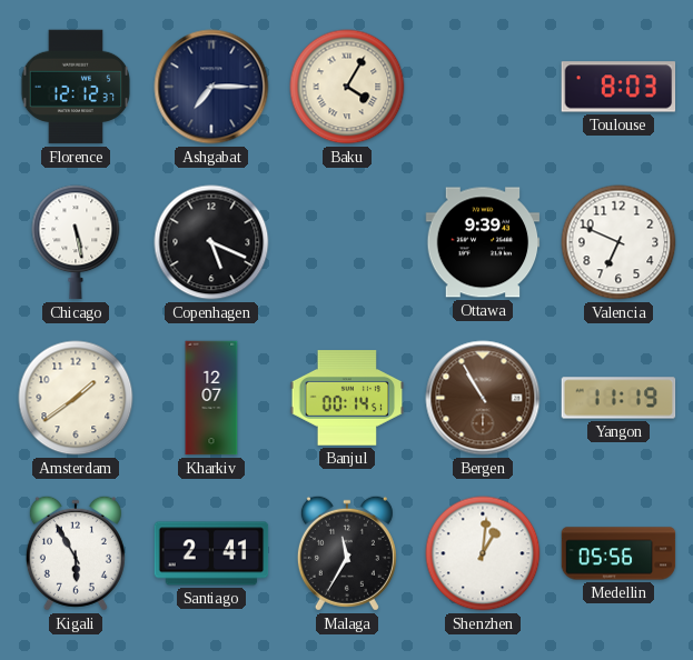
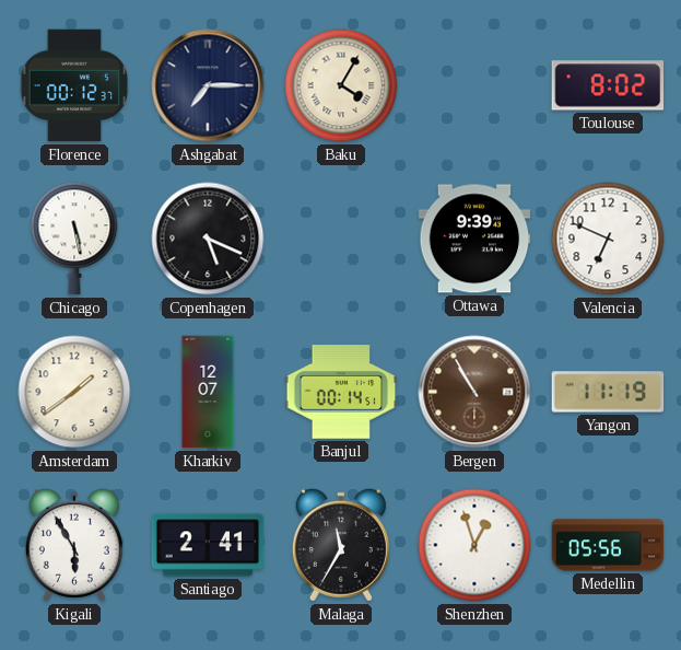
Florence: 12:12 -> 00:12
Toulouse: 8:03 -> 8:02
Shenzhen: 1:01 -> 12:57
